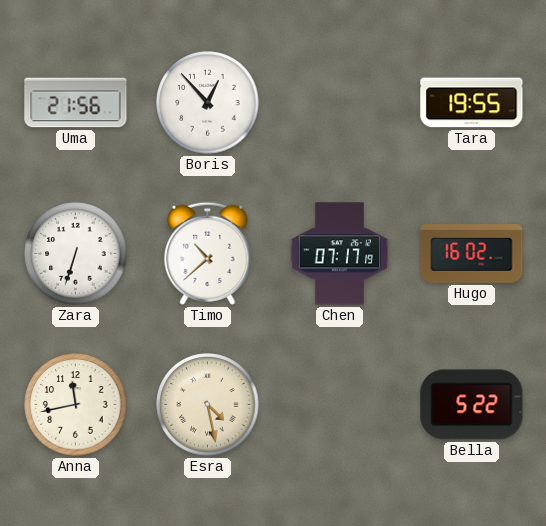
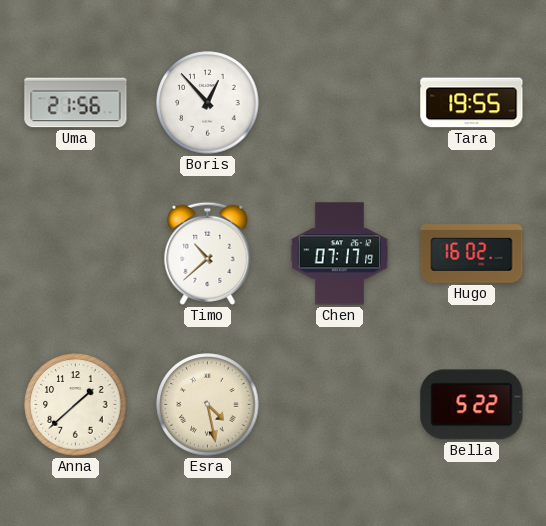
Zara: 6:33 -> none
Anna: 11:43 -> 1:38
